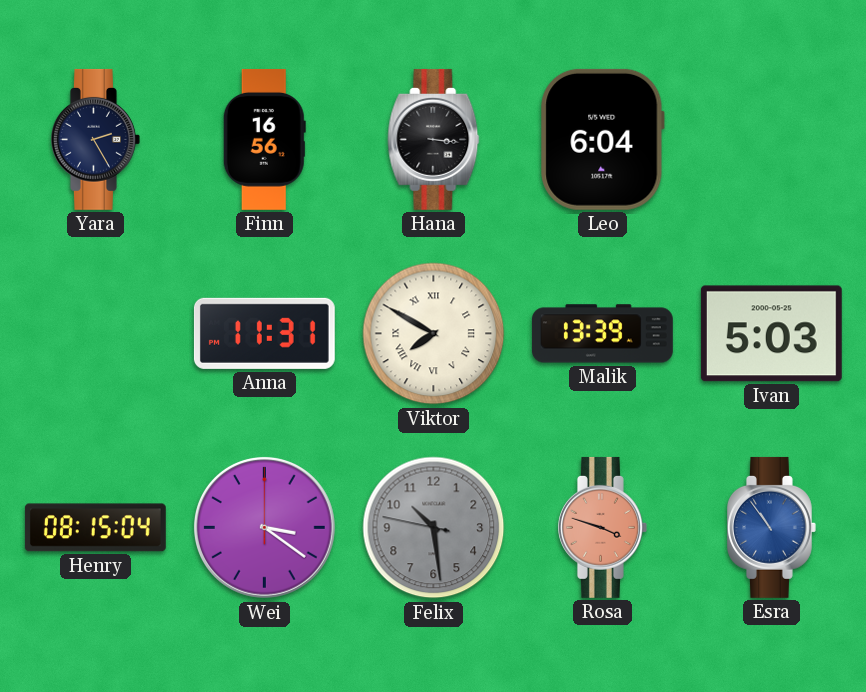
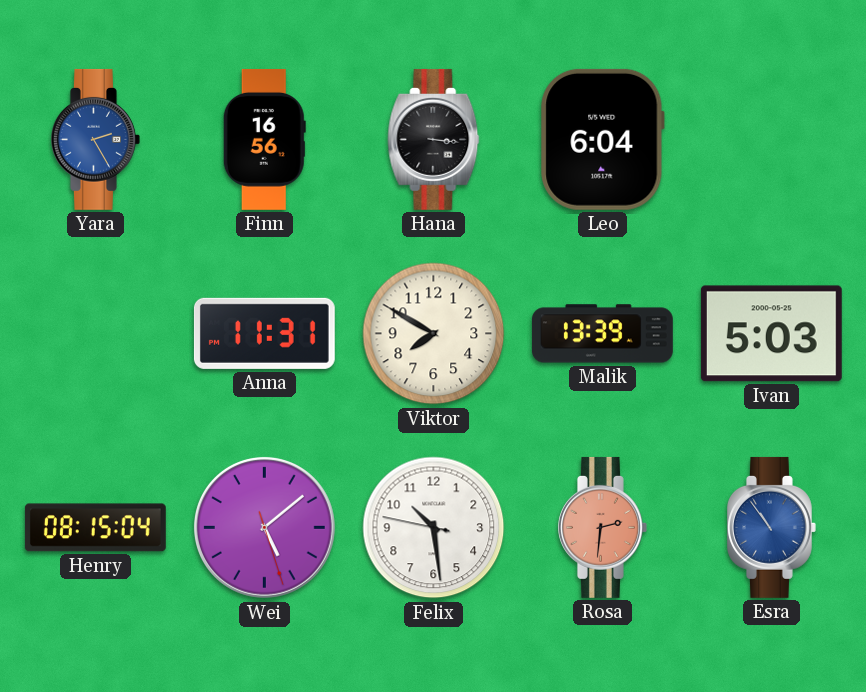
Yara dial: navy -> blue
Viktor numerals: Roman -> Arabic
Wei: 3:21 -> 5:08
Felix dial: grey -> white
Rosa: 3:48 -> 2:31
